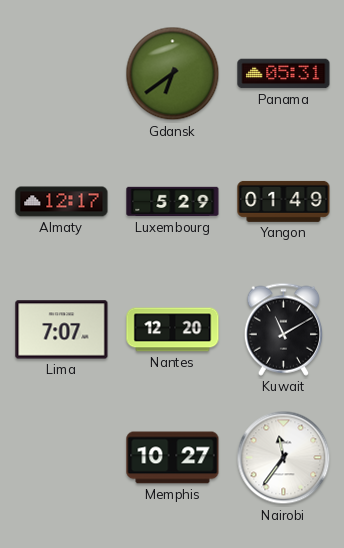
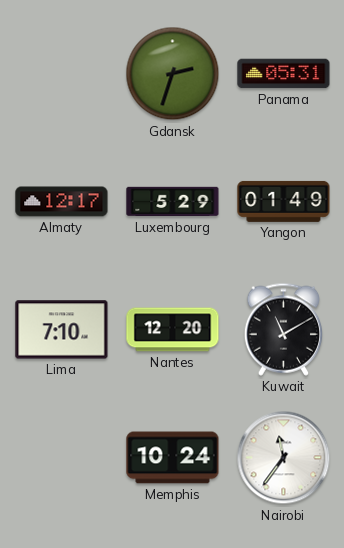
Gdansk: 6:39 -> 2:33
Lima: 7:07 -> 7:10
Memphis: 10:27 -> 10:24
